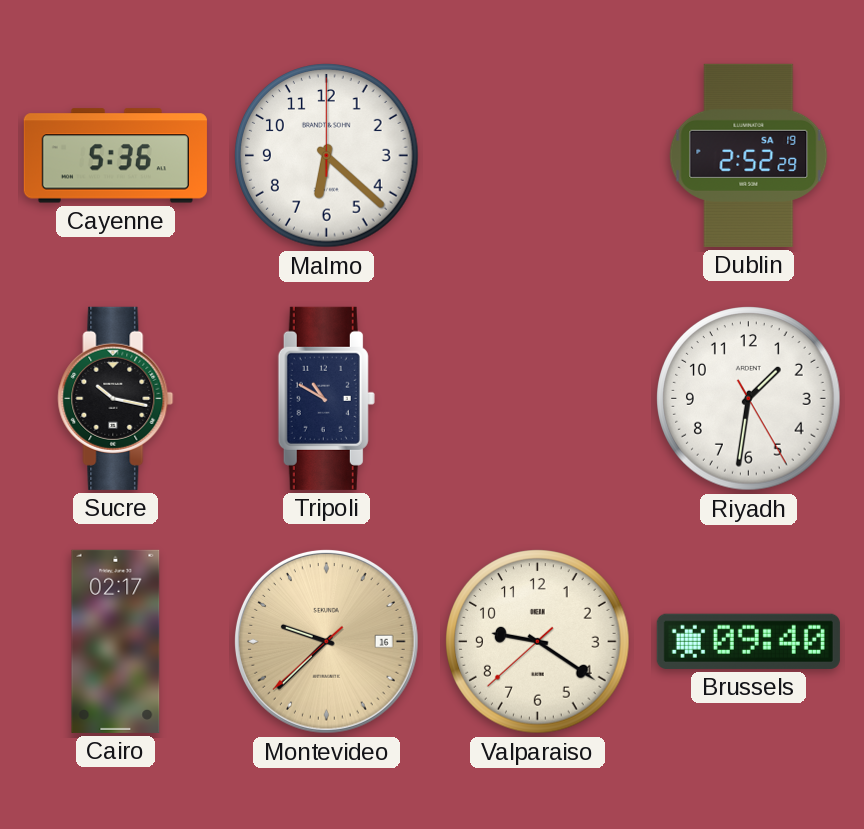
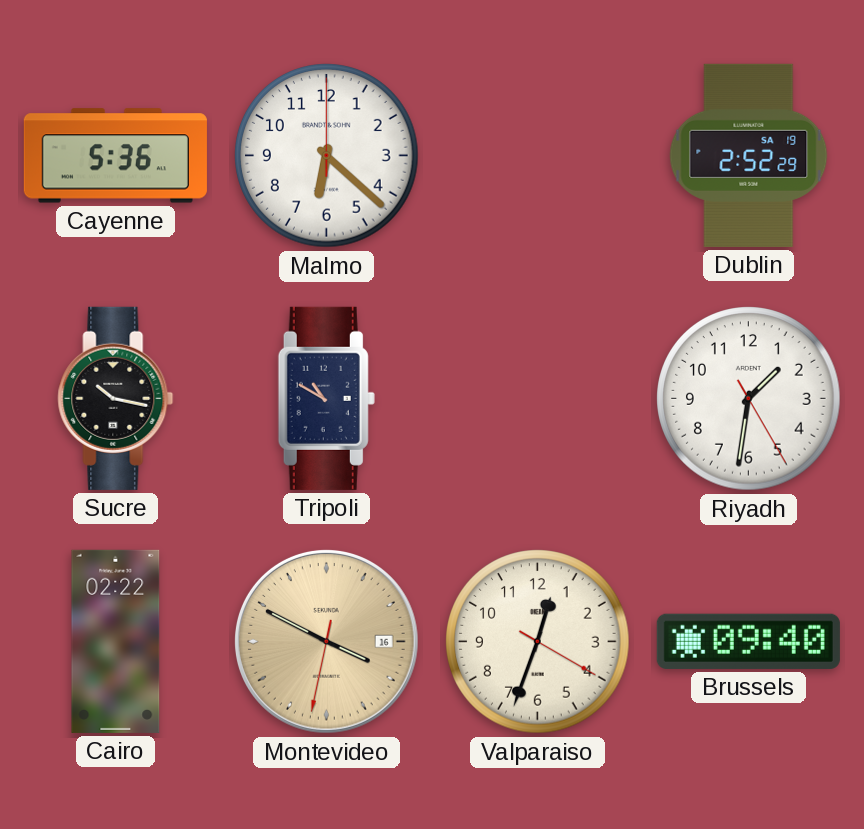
Cairo: 02:17 -> 02:22
Montevideo: 9:37 -> 3:49
Valparaiso: 9:20 -> 12:33
